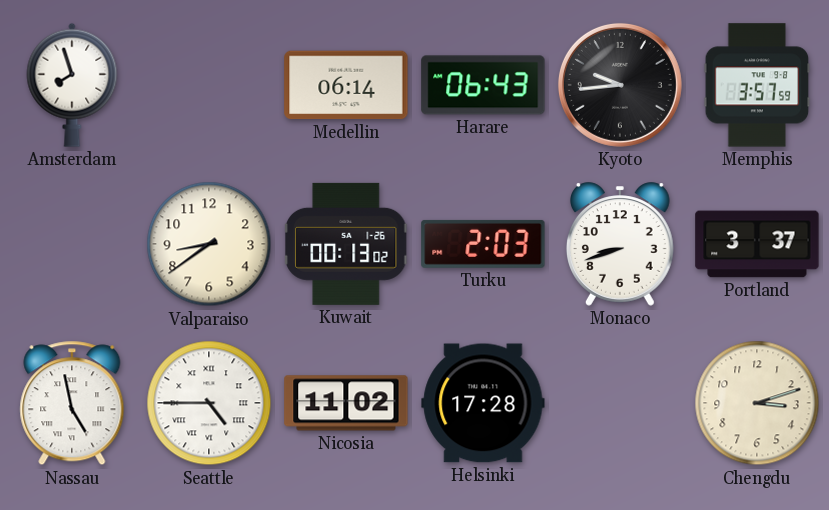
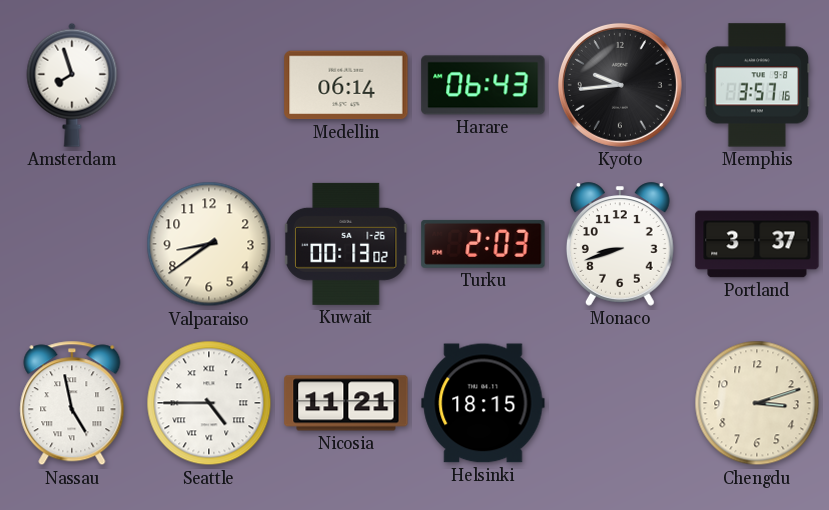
Memphis: 3:57:59 -> 3:57:16
Nicosia: 11:02 -> 11:21
Helsinki: 17:28 -> 18:15
